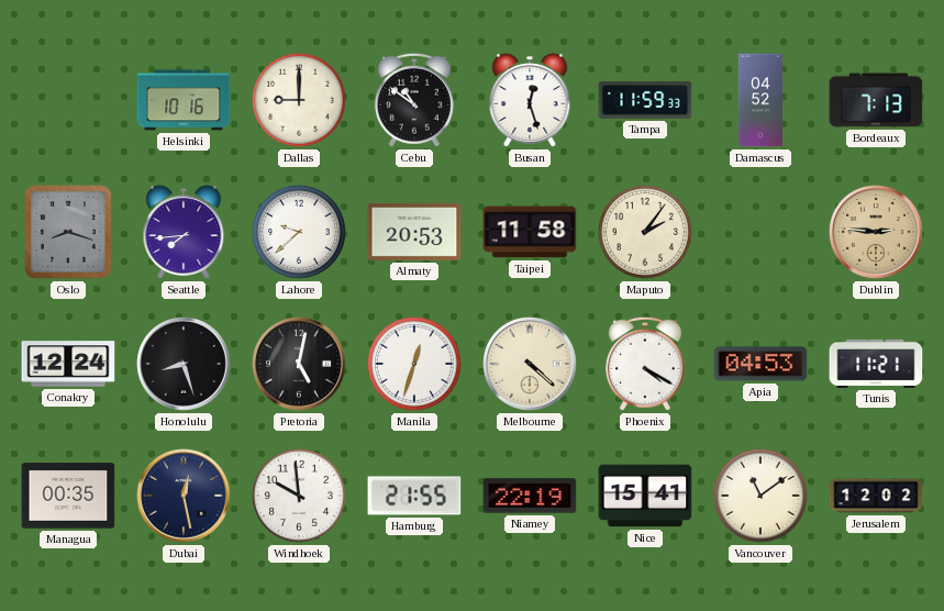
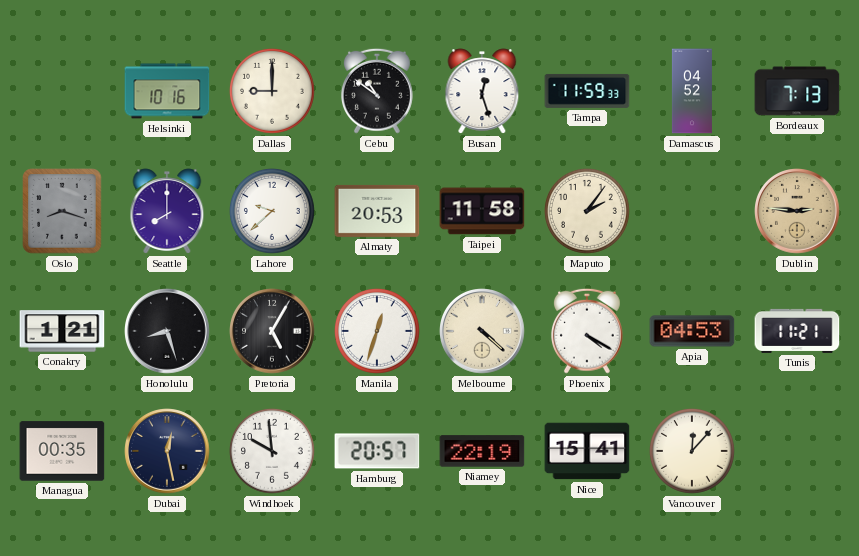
Seattle: 7:44 -> 8:00
Conakry: 12:24 -> 1:21
Pretoria: 5:02 -> 5:05
Hamburg: 21:55 -> 20:57
Vancouver: 11:09 -> 12:07
Jerusalem: 12:02 -> none
